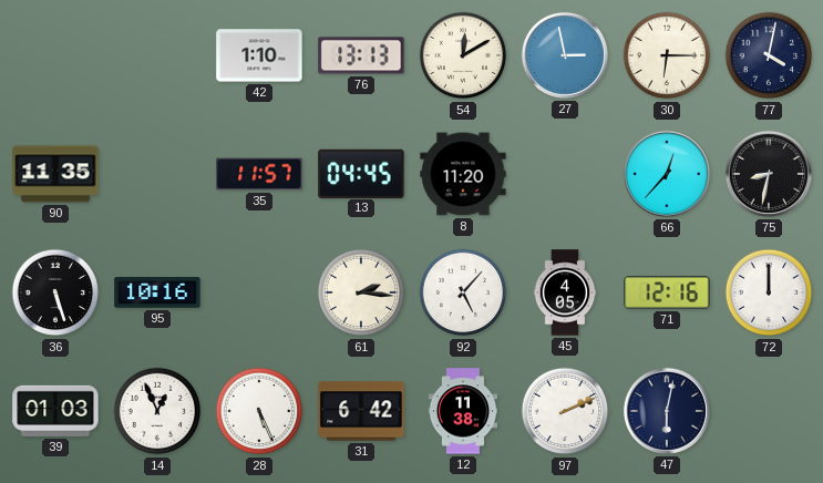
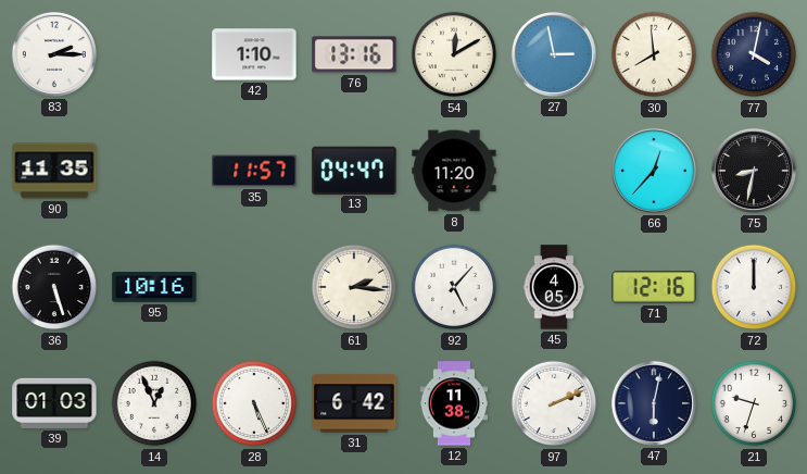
83: none -> 2:15
76: 13:13 -> 13:16
30: 6:15 -> 7:59
13: 04:45 -> 04:47
21: none -> 9:33
